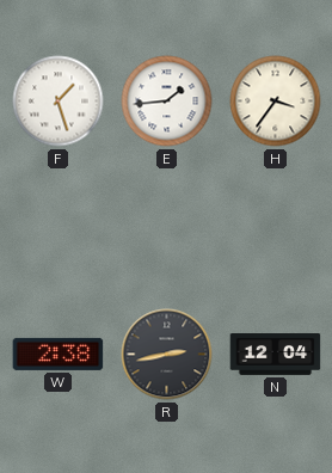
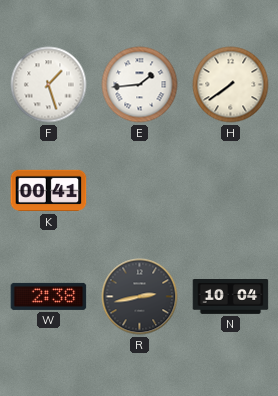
H: 3:36 -> 7:39
K: none -> 00:41
N: 12:04 -> 10:04
